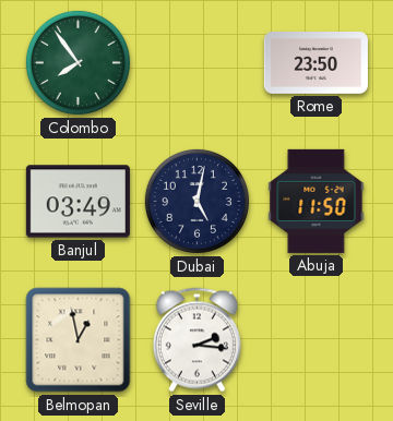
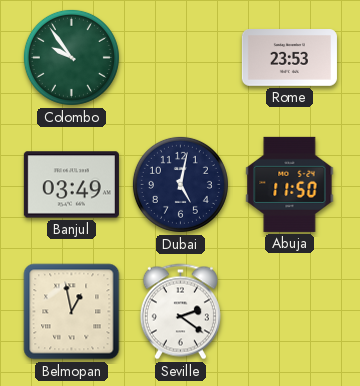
Colombo: 7:54 -> 9:54
Rome: 23:50 -> 23:53
Seville: 2:16 -> 2:21
